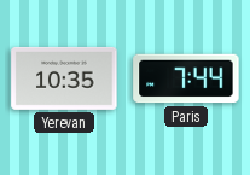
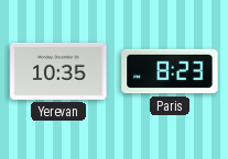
Paris: 7:44 -> 8:23
